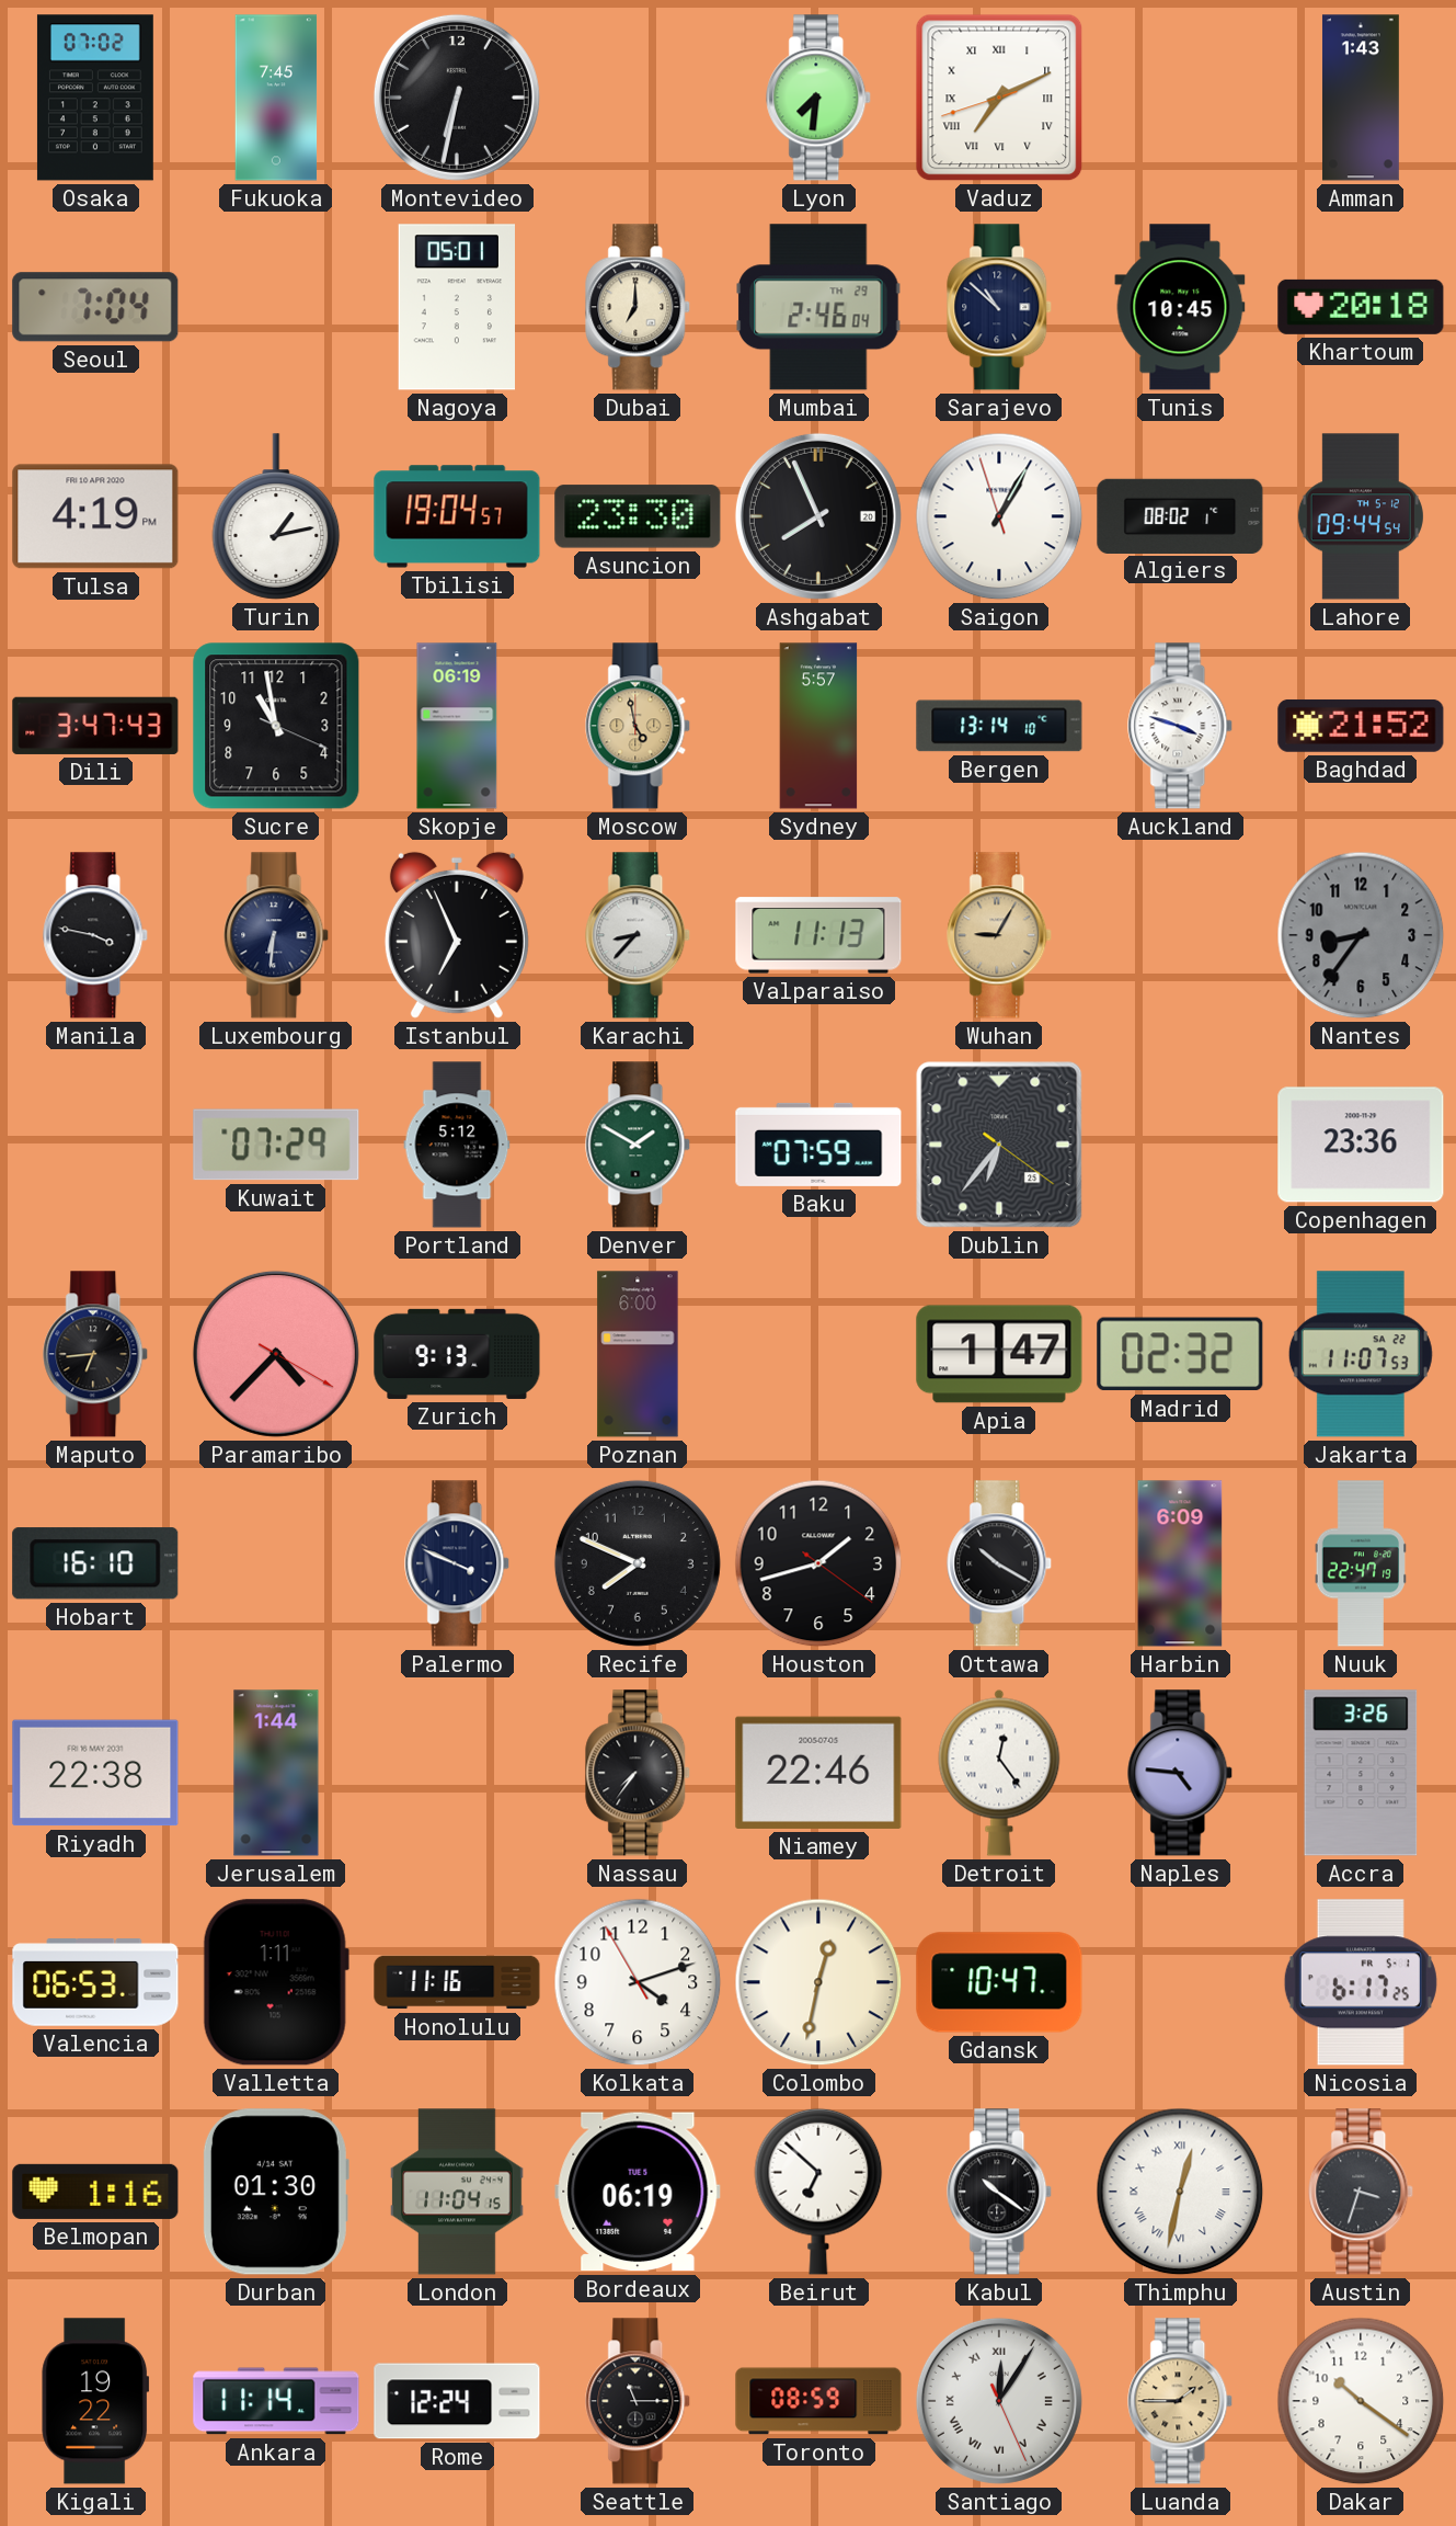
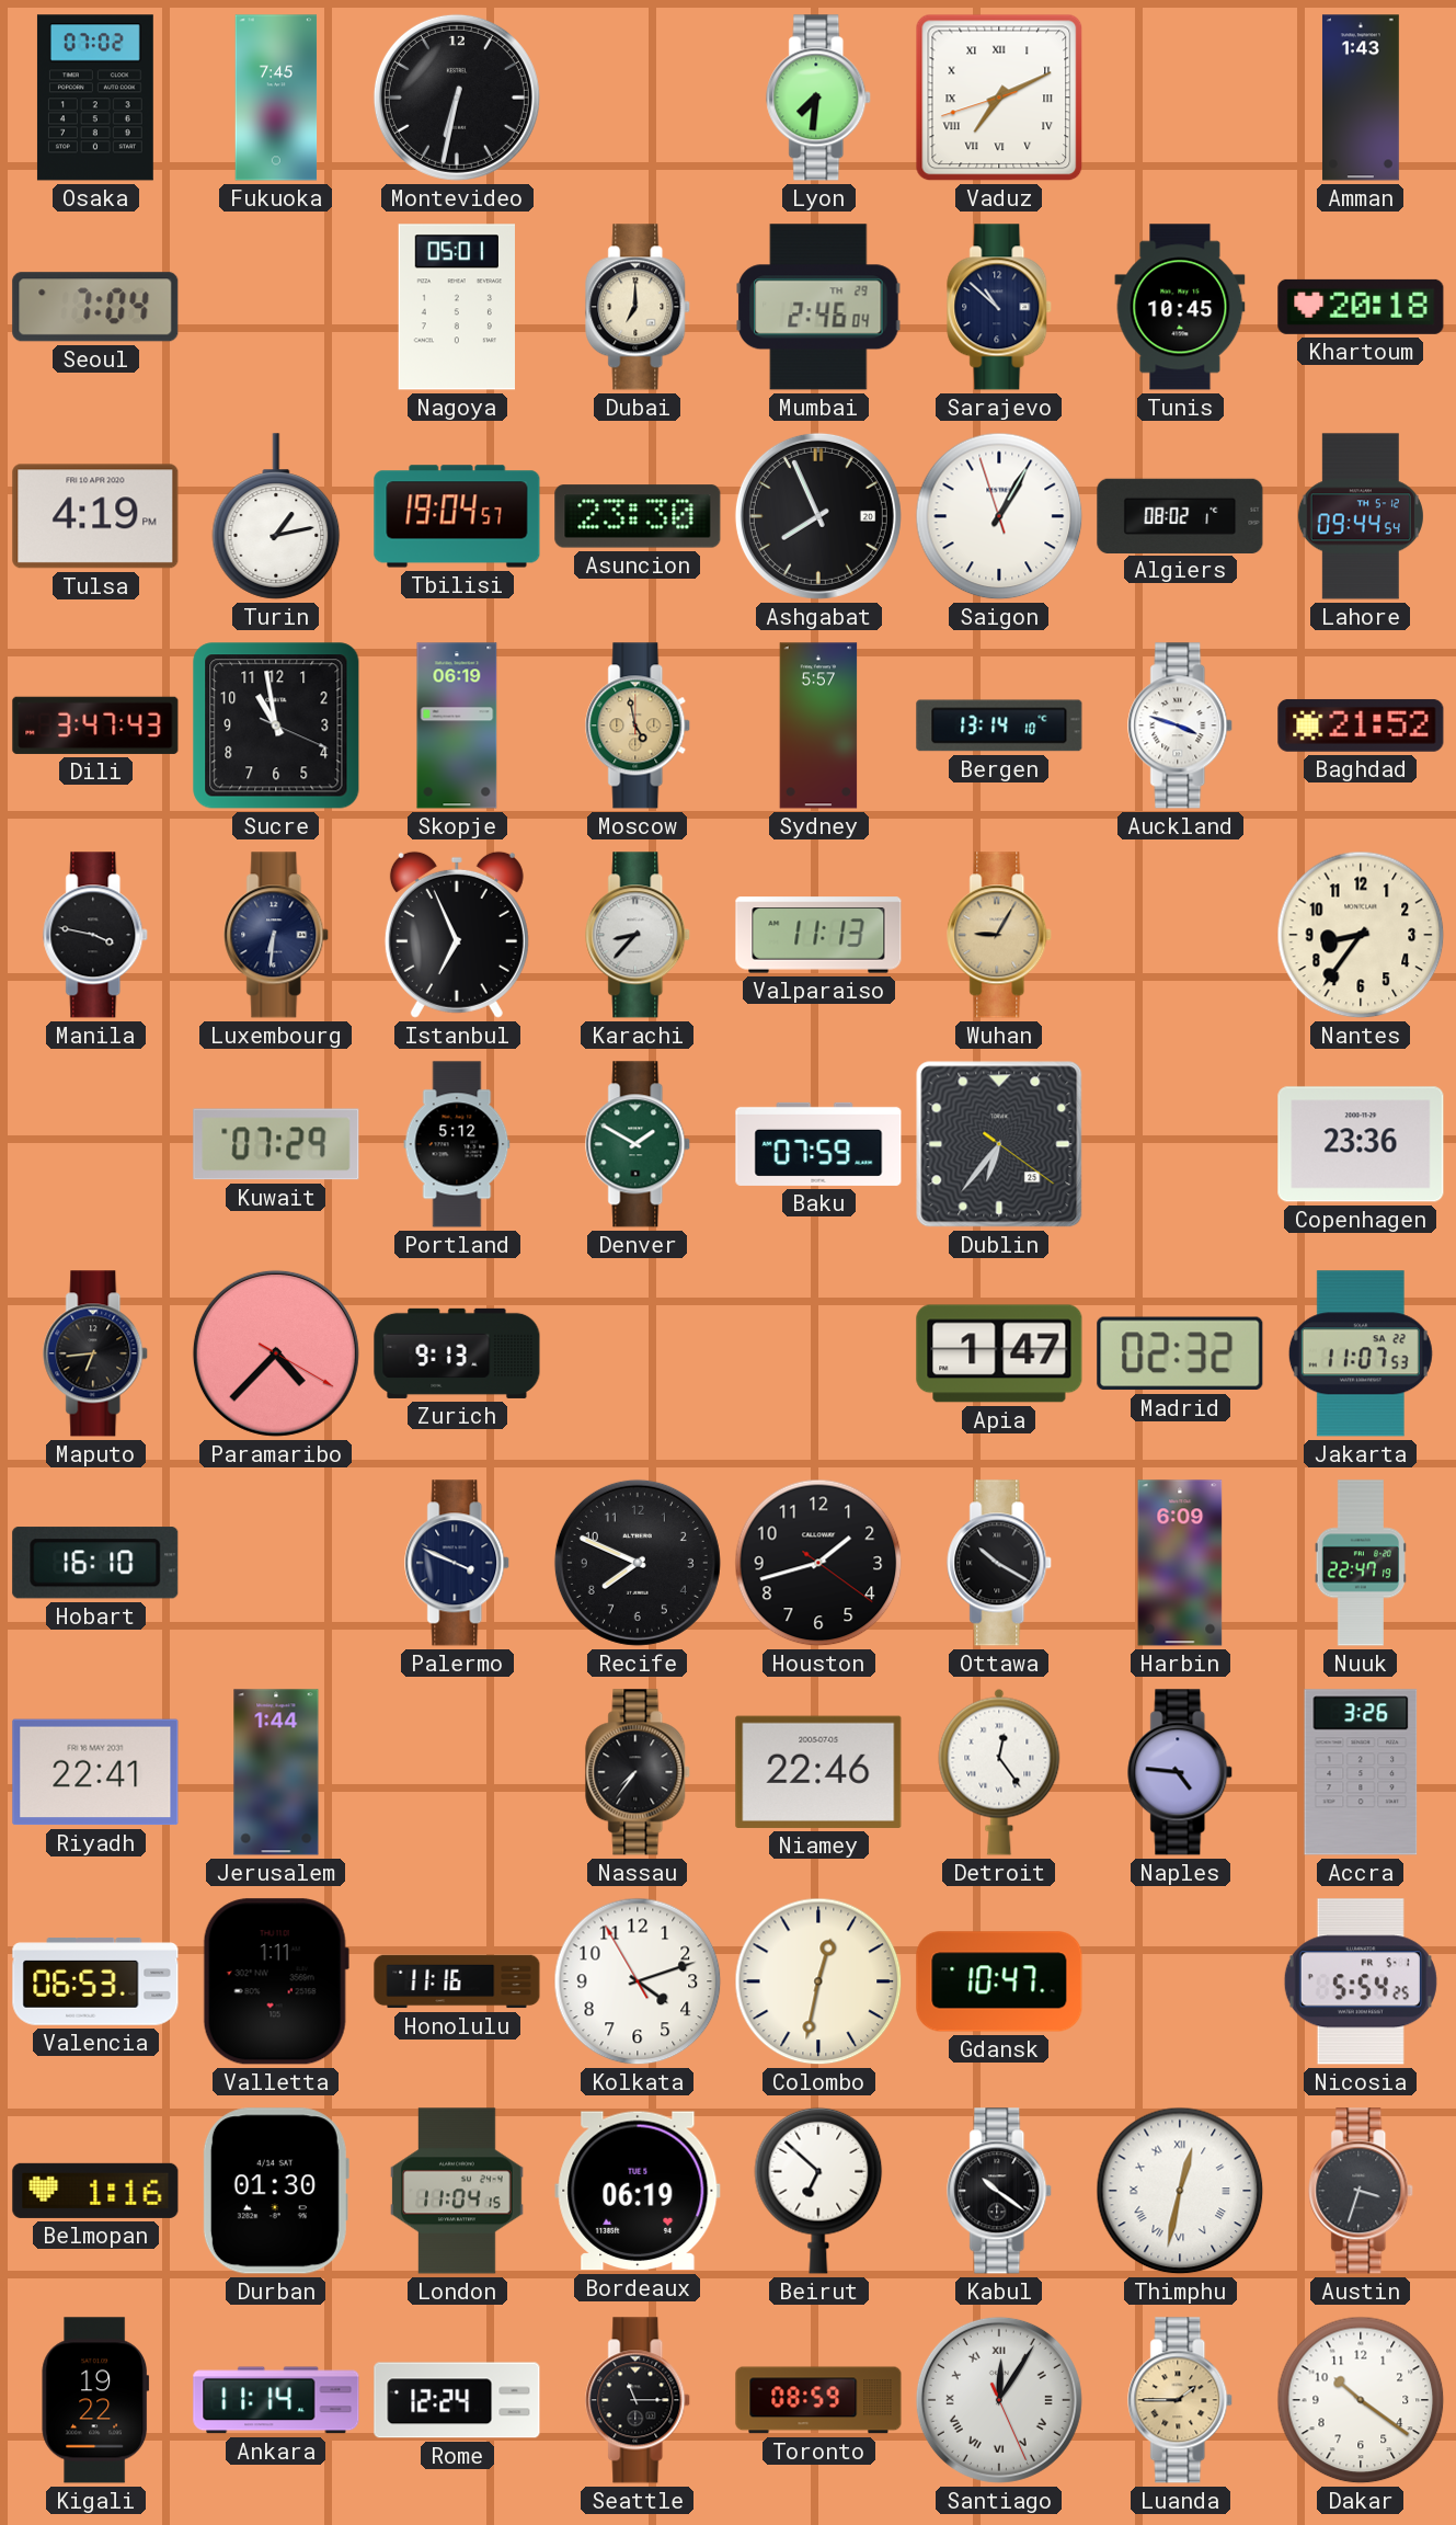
Nantes dial: grey -> cream
Poznan: 6:00 -> none
Riyadh: 22:38 -> 22:41
Nicosia: 6:17 -> 5:54
